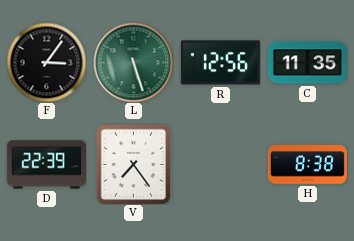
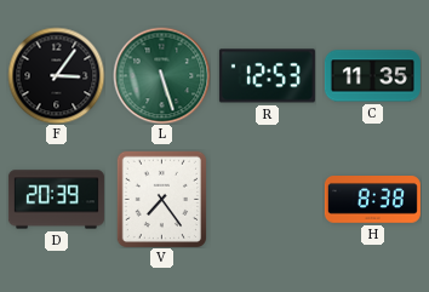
R: 12:56 -> 12:53
D: 22:39 -> 20:39
